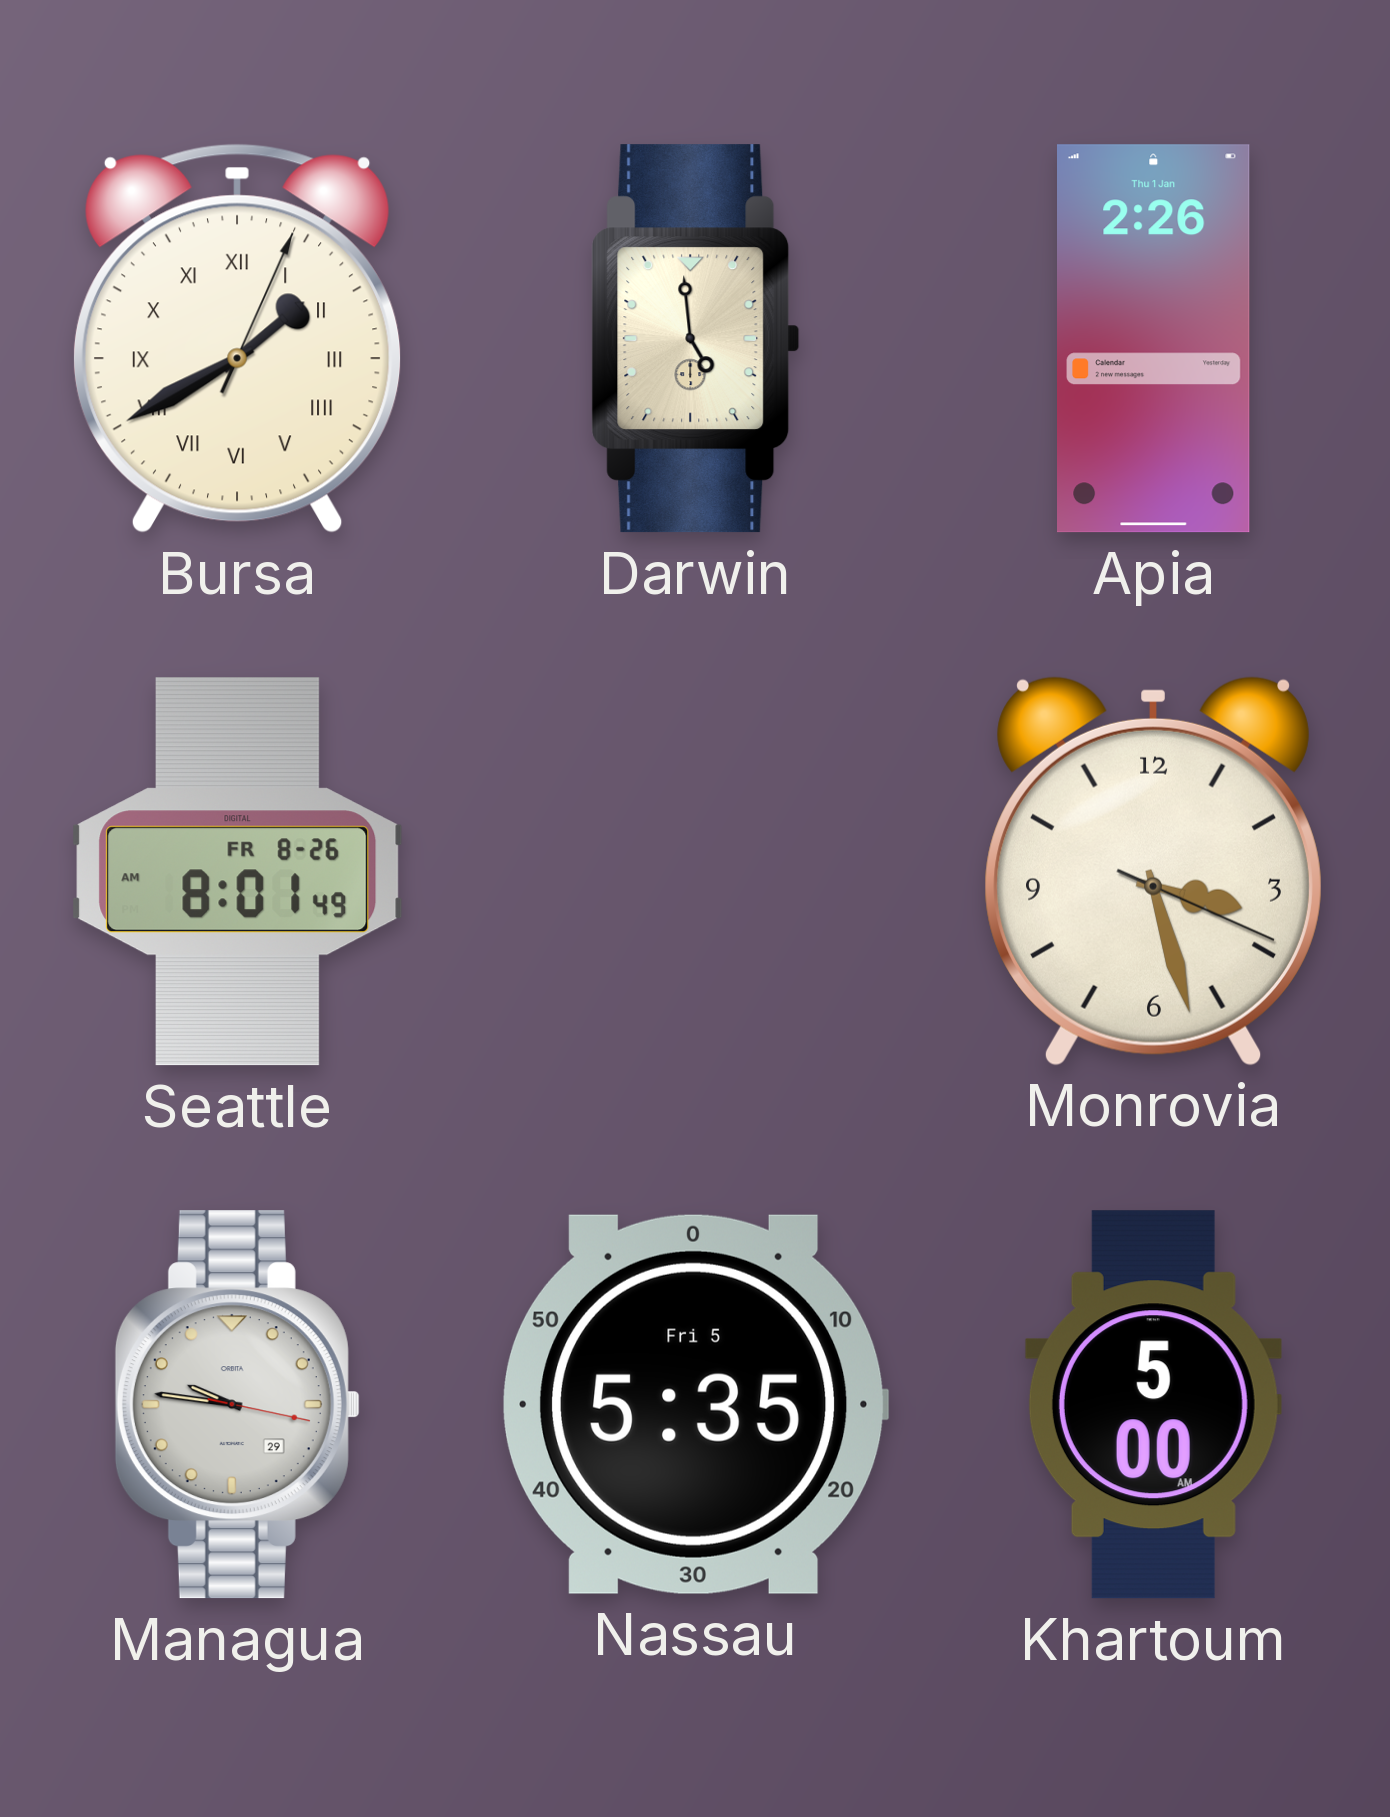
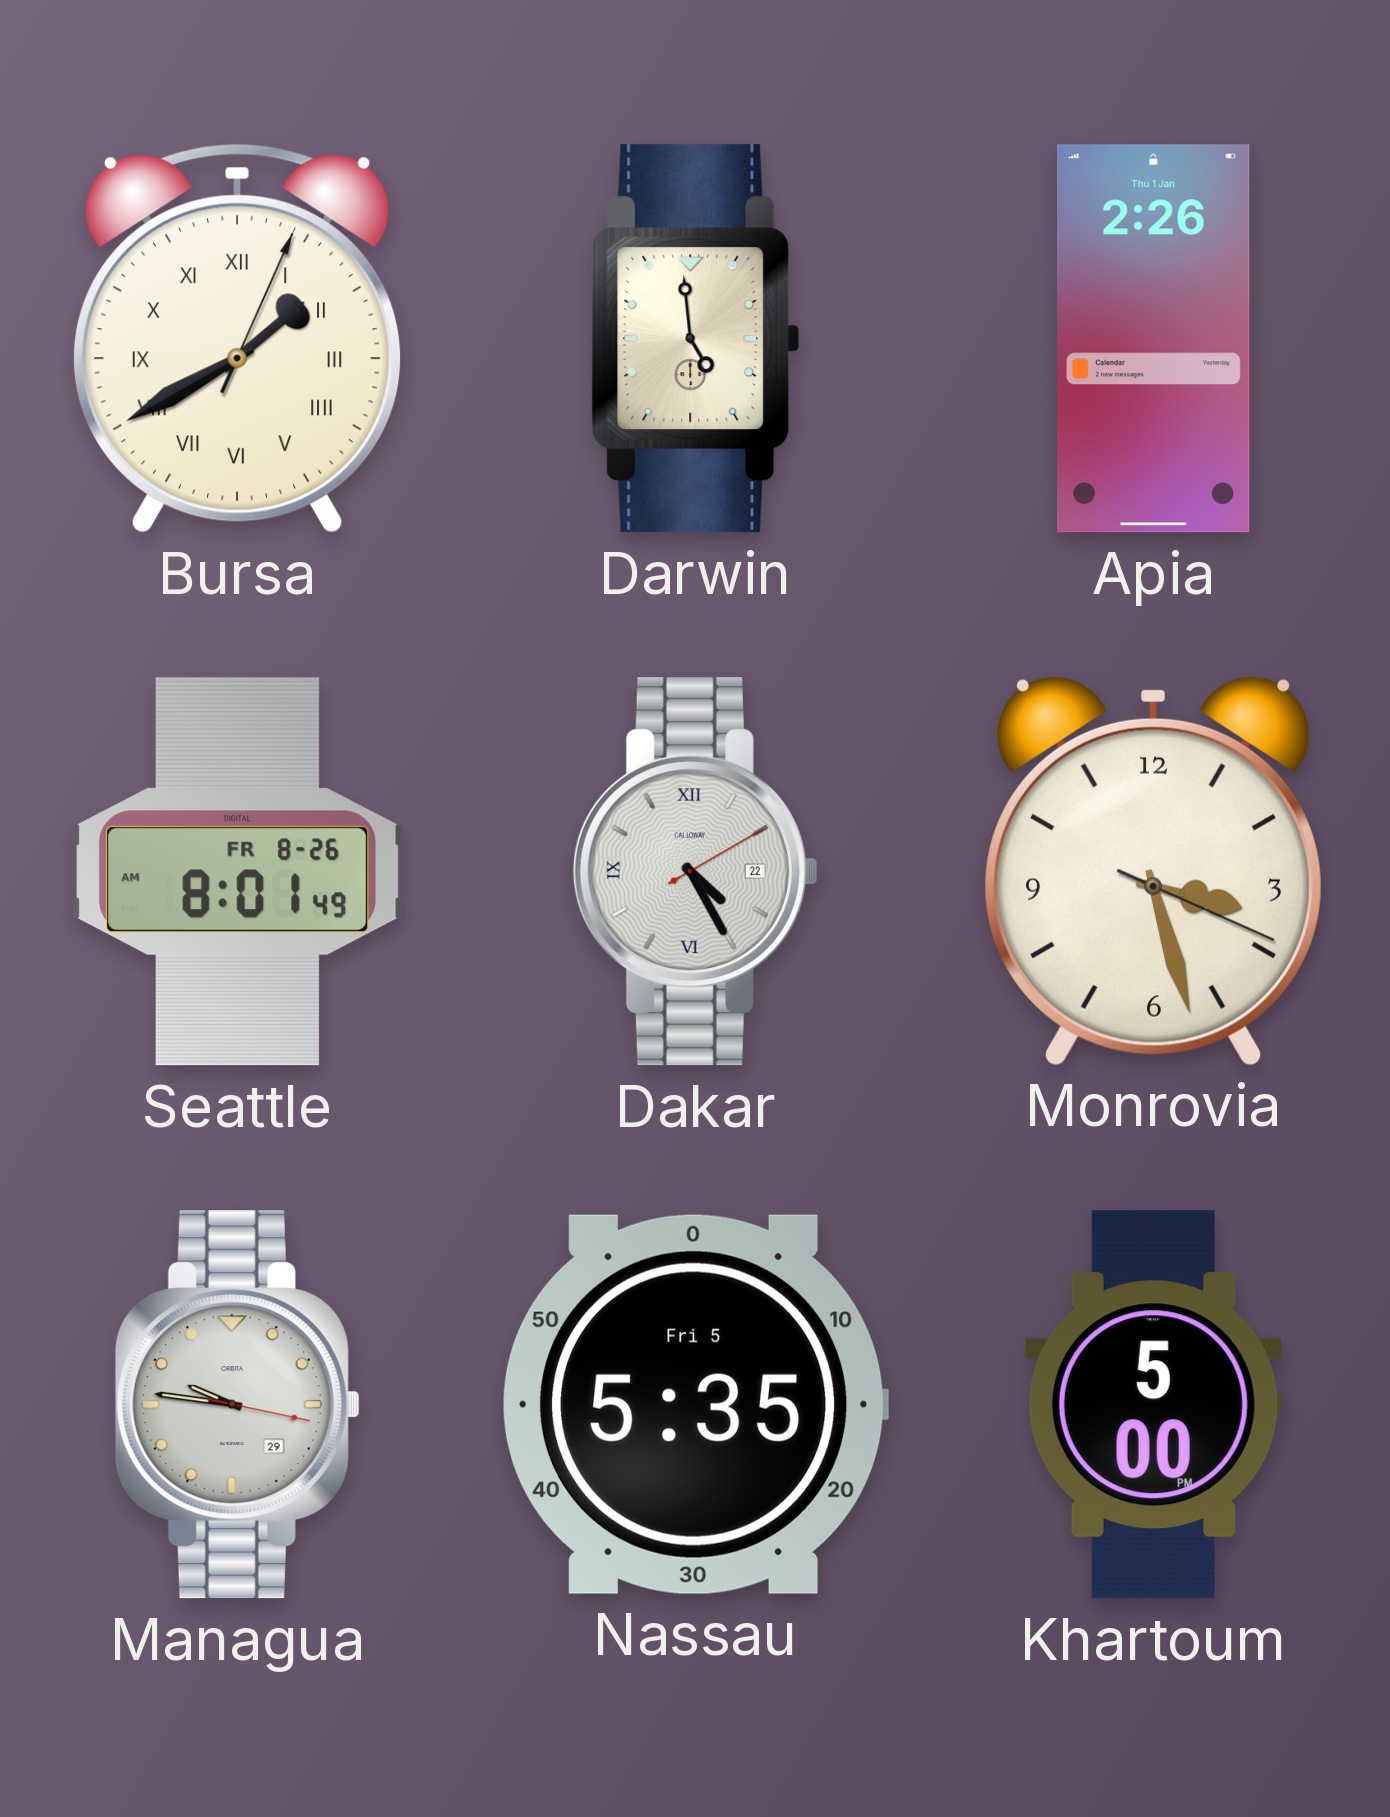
Dakar: none -> 4:25
Khartoum: 5:00 AM -> 5:00 PM
